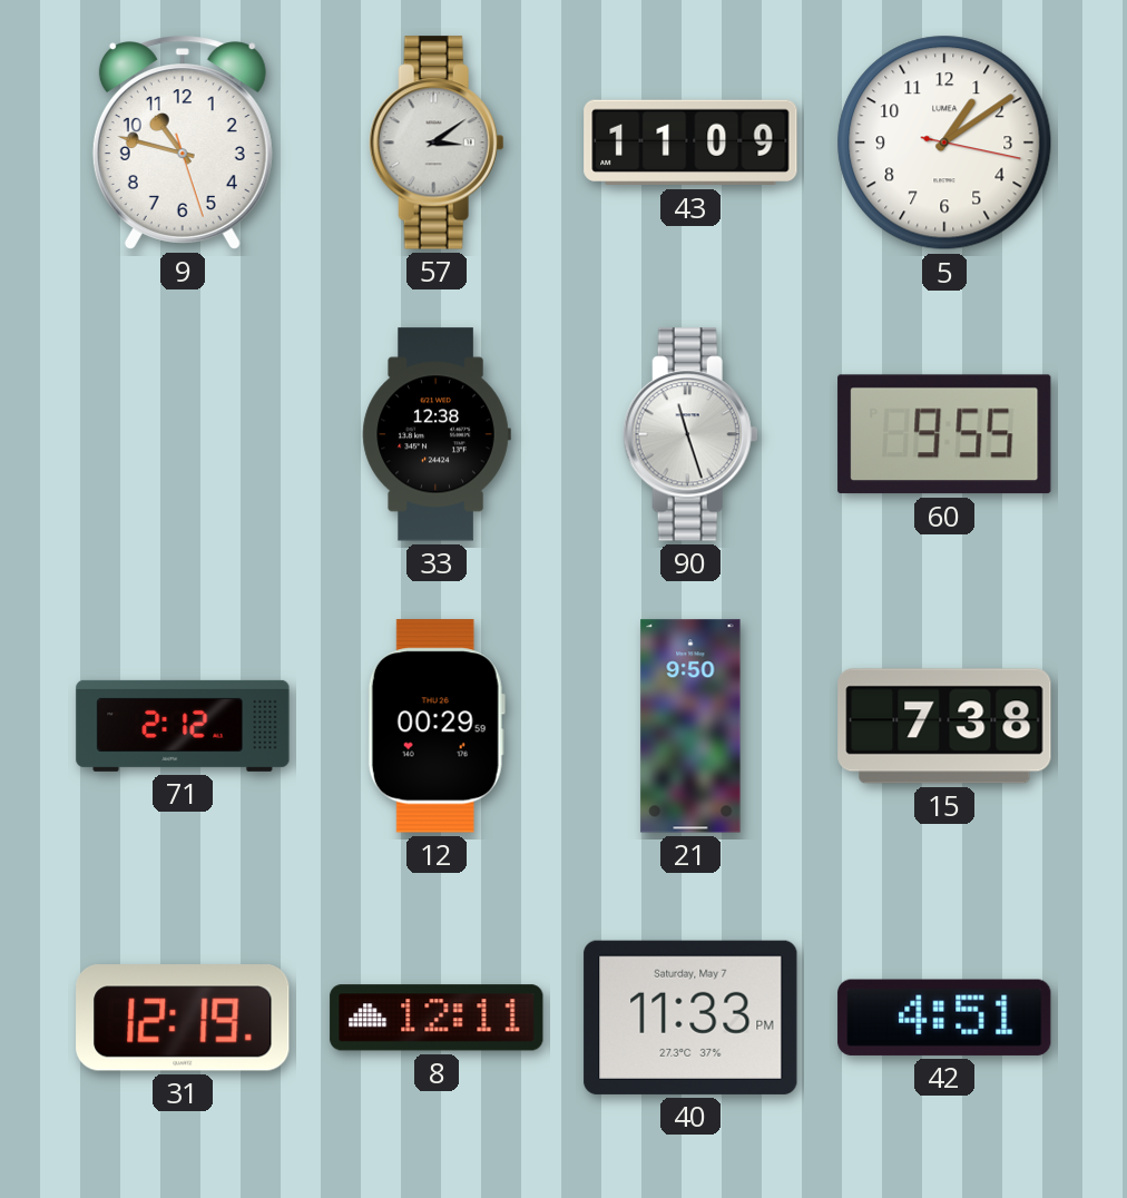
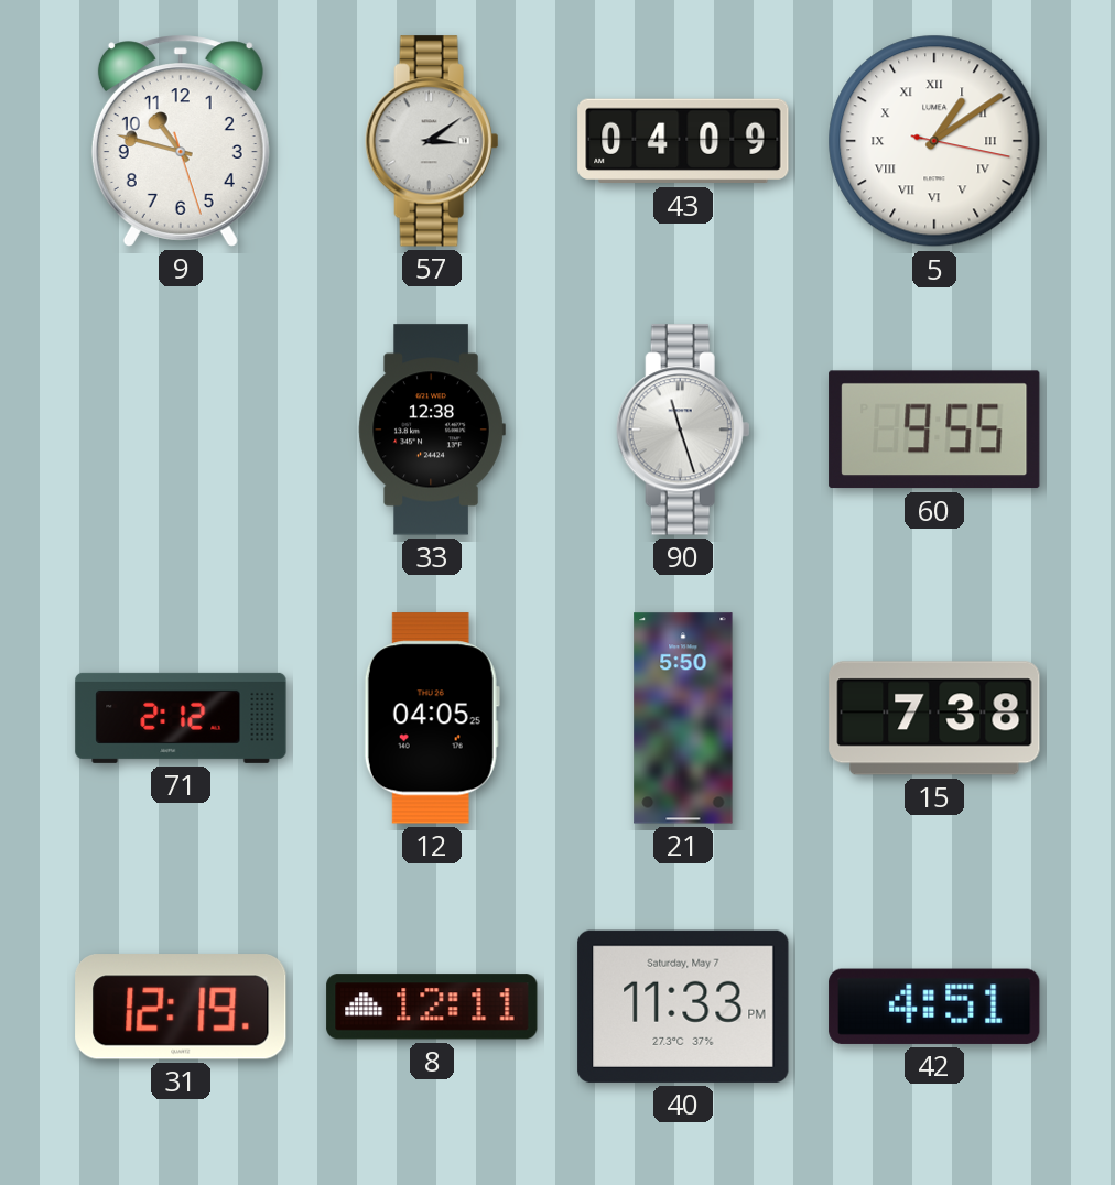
43: 11:09 -> 04:09
5 numerals: Arabic -> Roman
12: 00:29 -> 04:05
21: 9:50 -> 5:50
